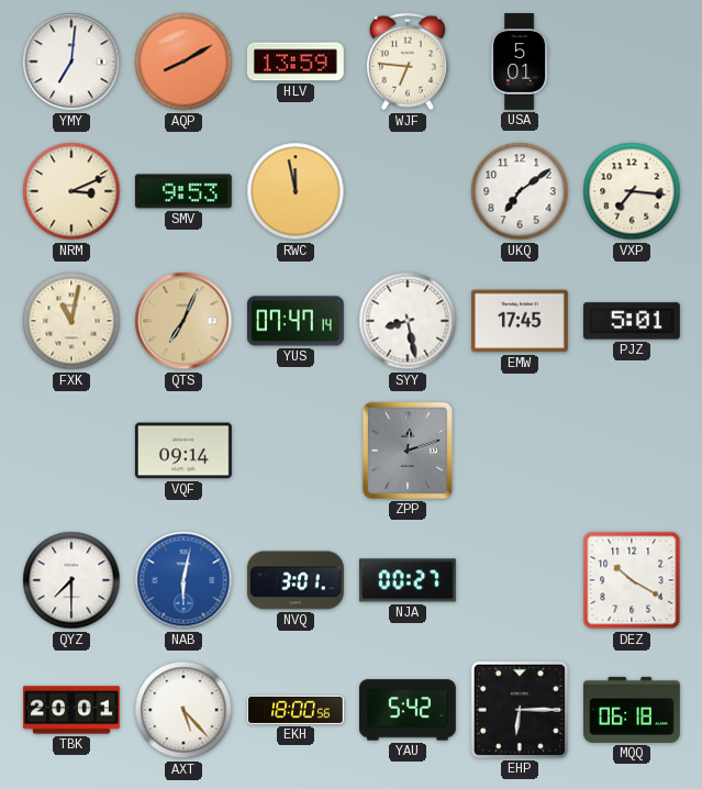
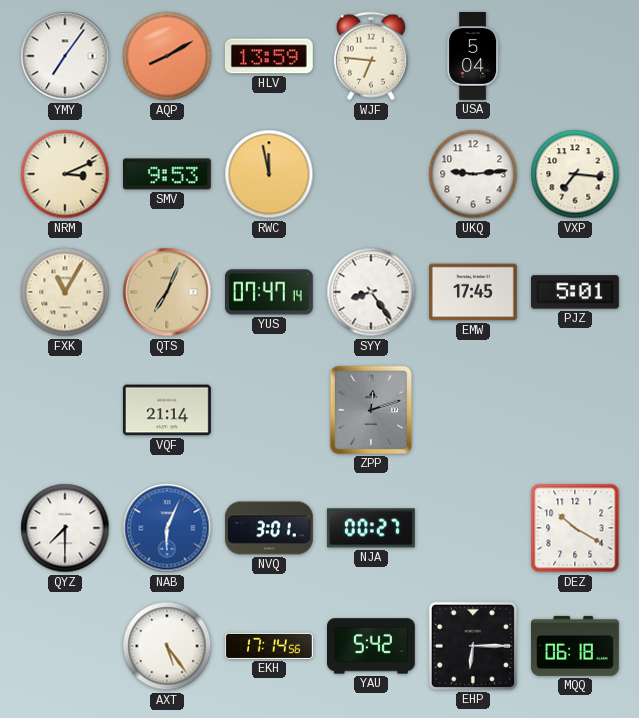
YMY: 7:01 -> 7:06
USA: 5:01 -> 5:04
UKQ: 7:09 -> 9:14
FXK: 11:02 -> 11:05
SYY: 8:28 -> 8:24
VQF: 09:14 -> 21:14
NAB: 6:02 -> 6:04
TBK: 20:01 -> none
AXT: 5:23 -> 5:24
EKH: 18:00 -> 17:14
